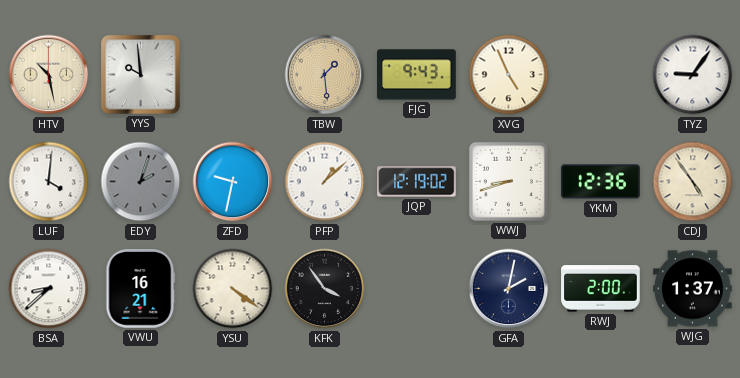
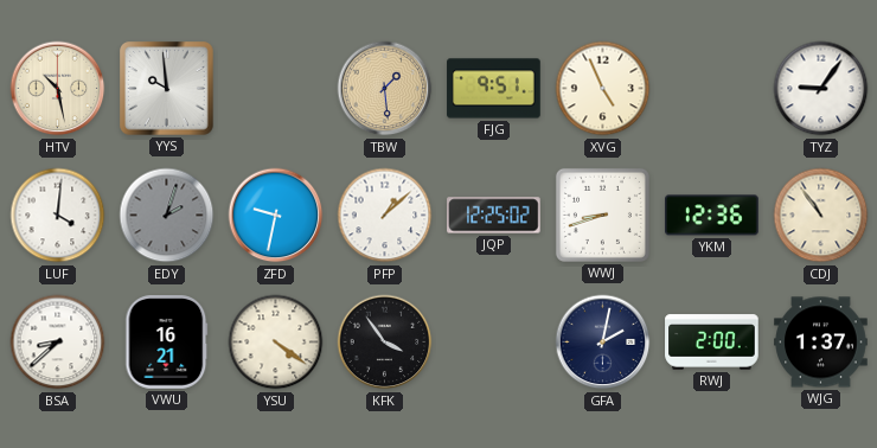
FJG: 9:43 -> 9:51
JQP: 12:19 -> 12:25
CDJ: 4:54 -> 10:54
